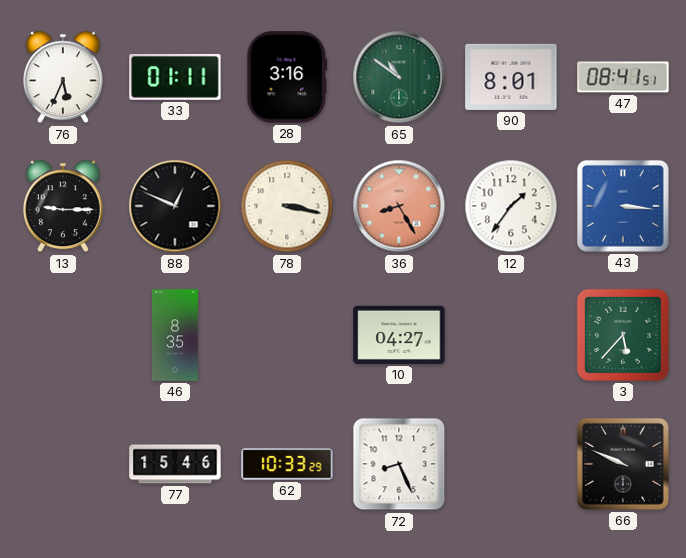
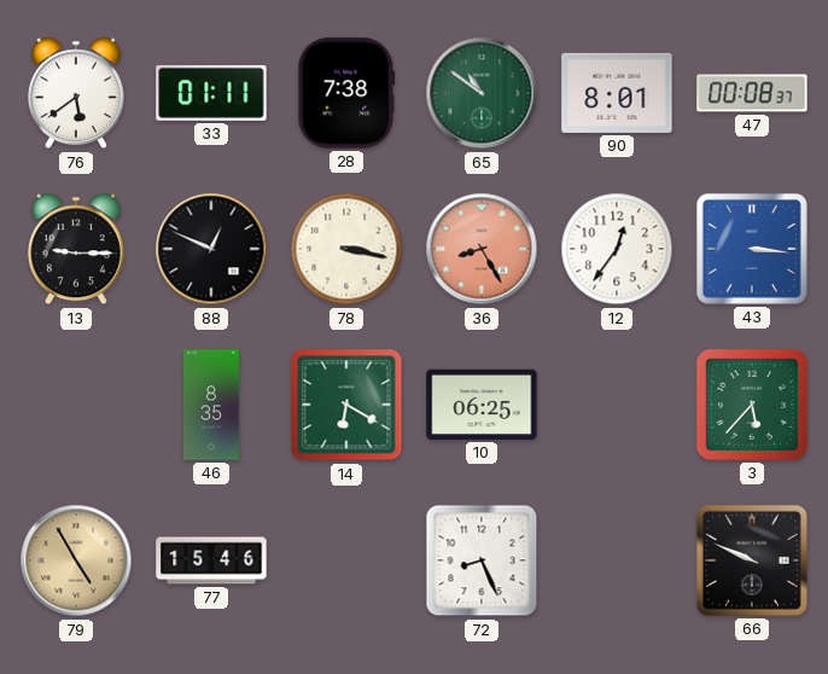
76: 5:34 -> 5:39
28: 3:16 -> 7:38
47: 08:41 -> 00:08
12: 1:36 -> 12:36
14: none -> 6:20
10: 04:27 -> 06:25
79: none -> 4:55
62: 10:33 -> none
